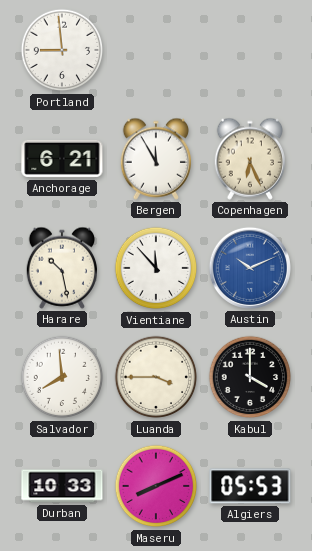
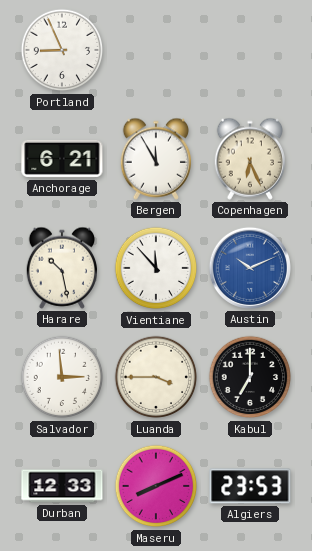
Portland: 8:59 -> 8:56
Salvador: 7:59 -> 2:59
Kabul: 4:00 -> 7:00
Durban: 10:33 -> 12:33
Algiers: 05:53 -> 23:53
